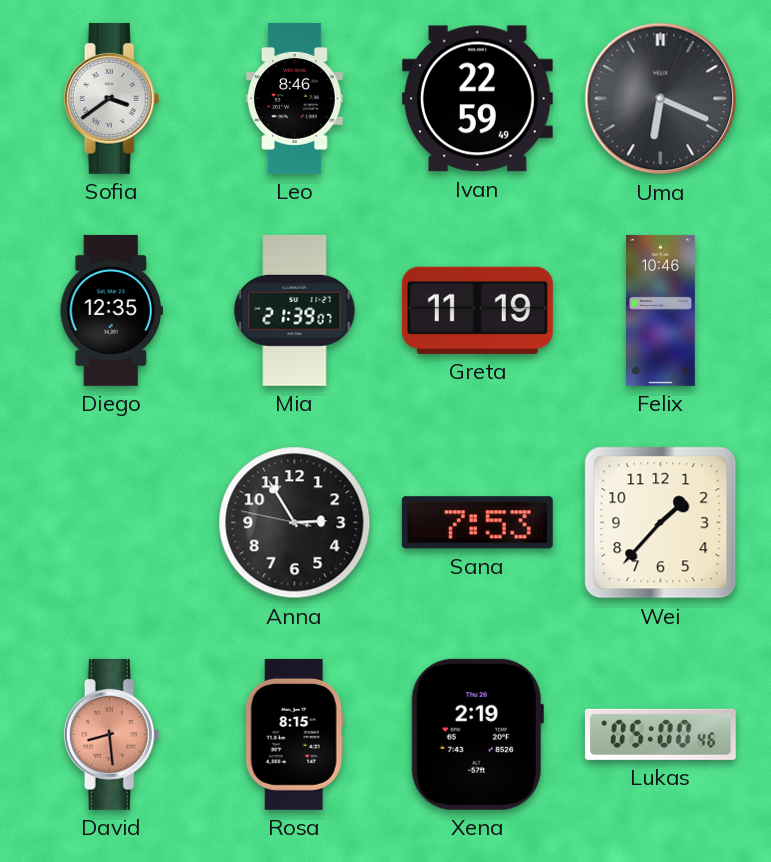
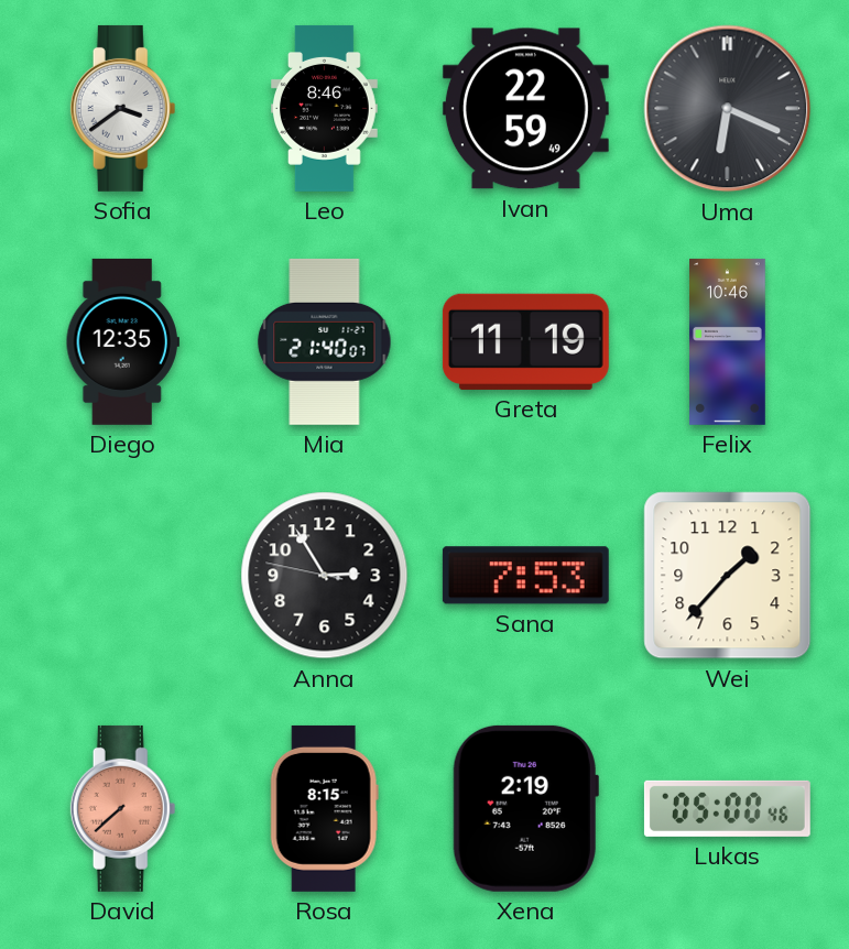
Mia: 21:39 -> 21:40
David: 8:29 -> 7:38
